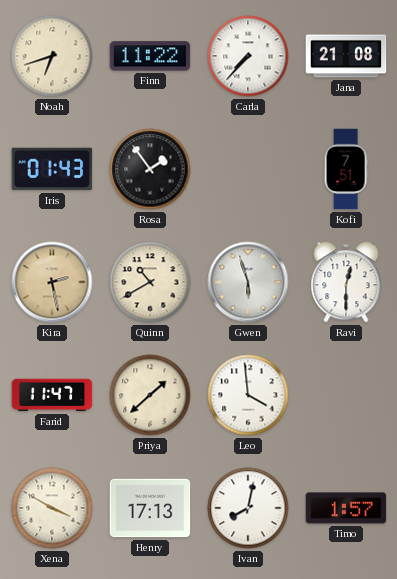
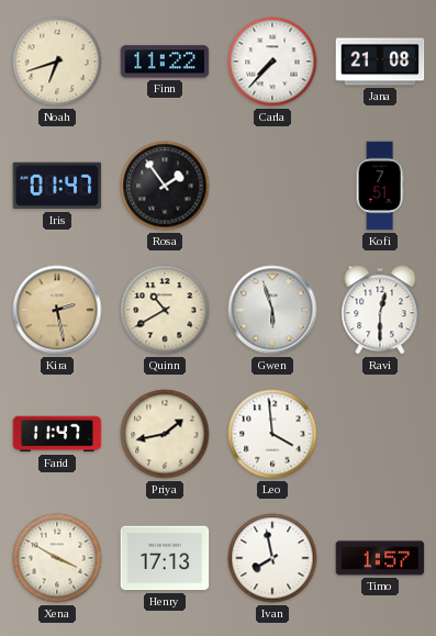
Iris: 01:43 -> 01:47
Priya: 1:38 -> 1:43
Ivan: 8:02 -> 7:58
